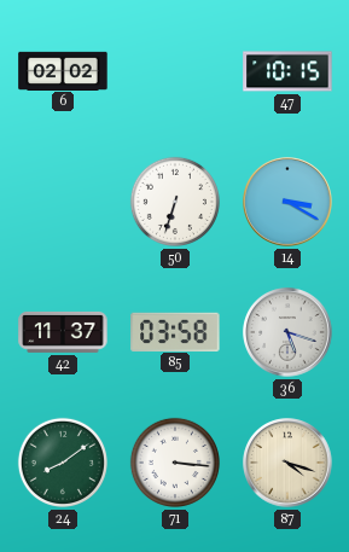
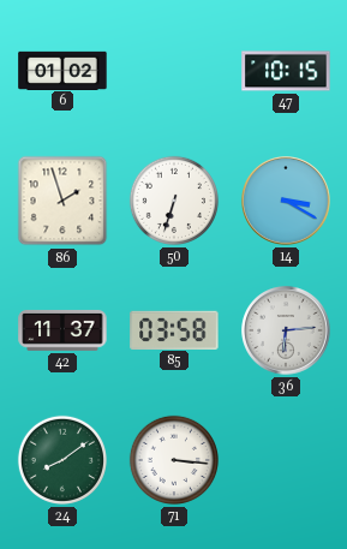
6: 02:02 -> 01:02
86: none -> 1:57
36: 5:18 -> 6:14
87: 4:18 -> none
